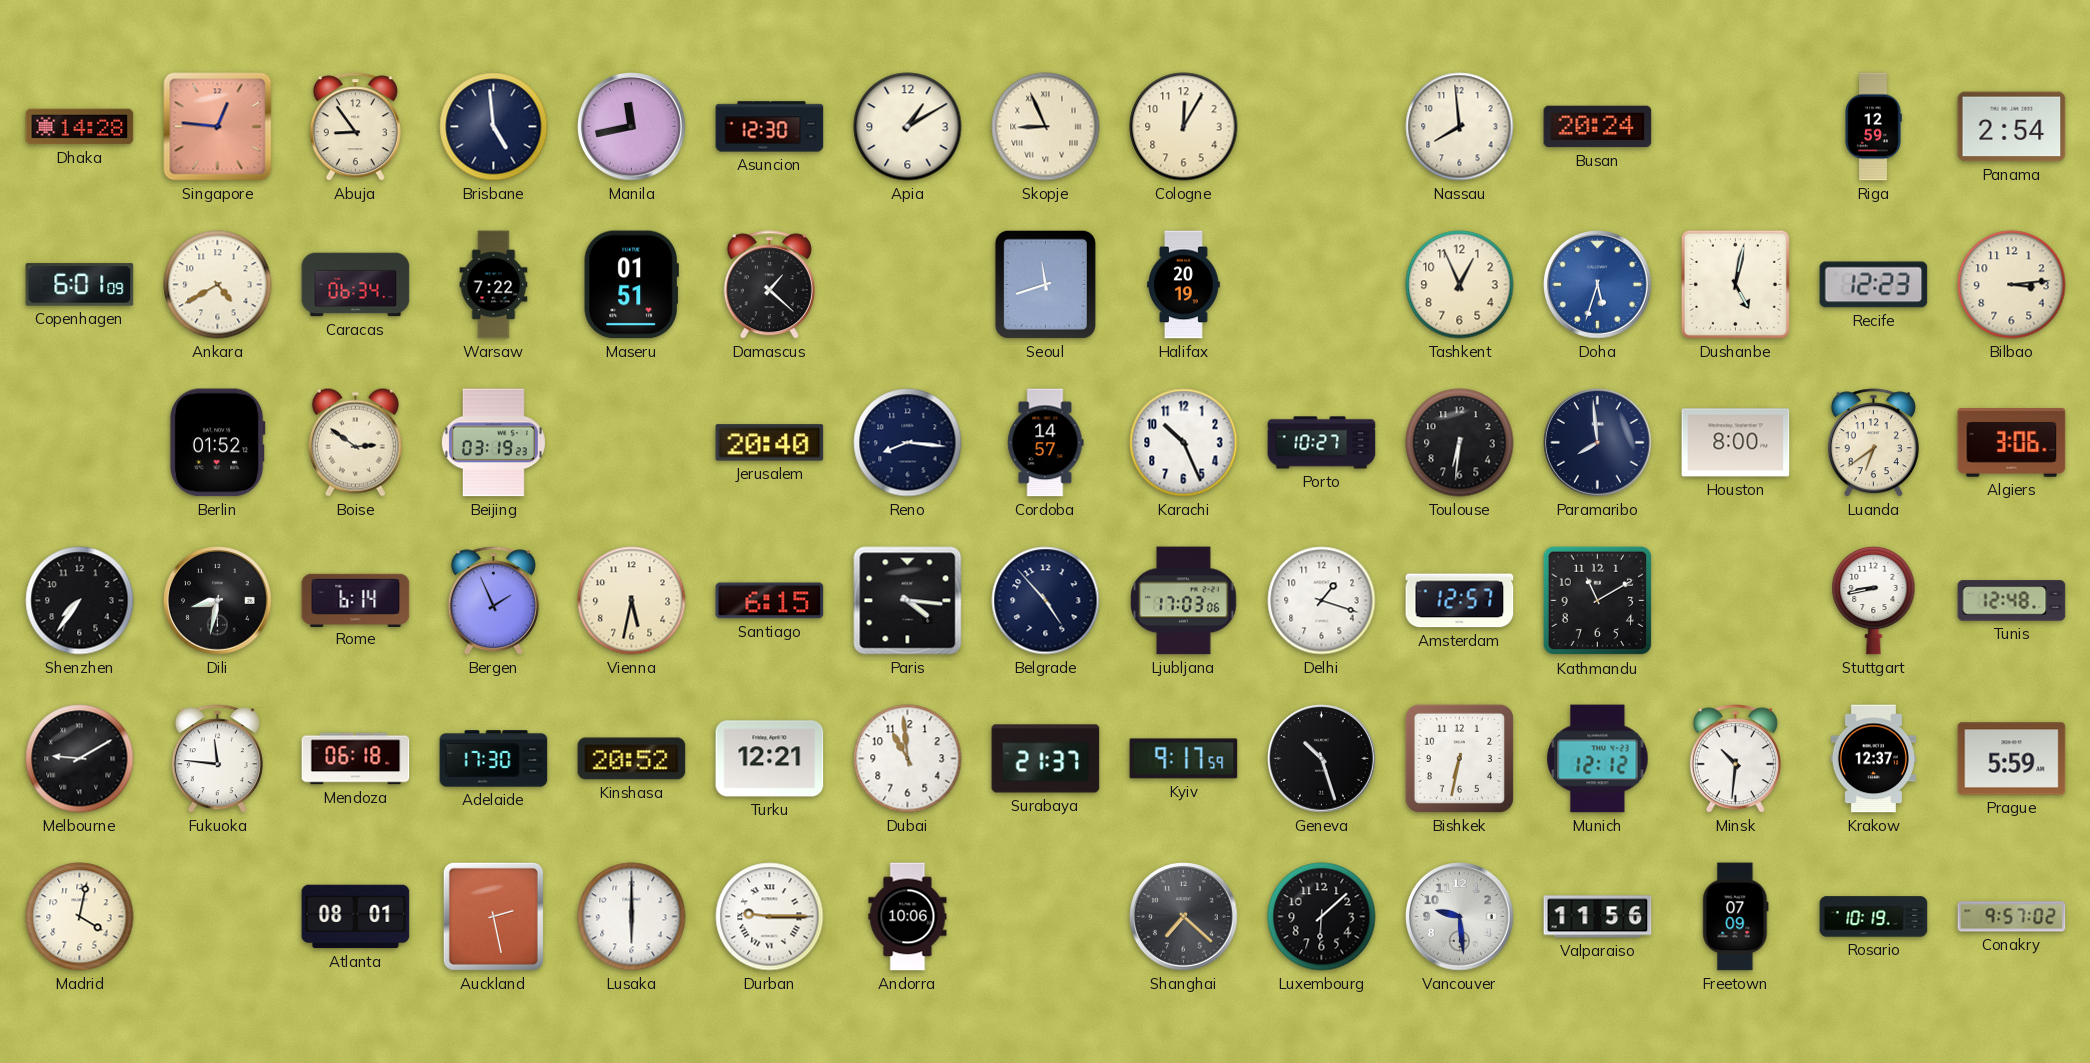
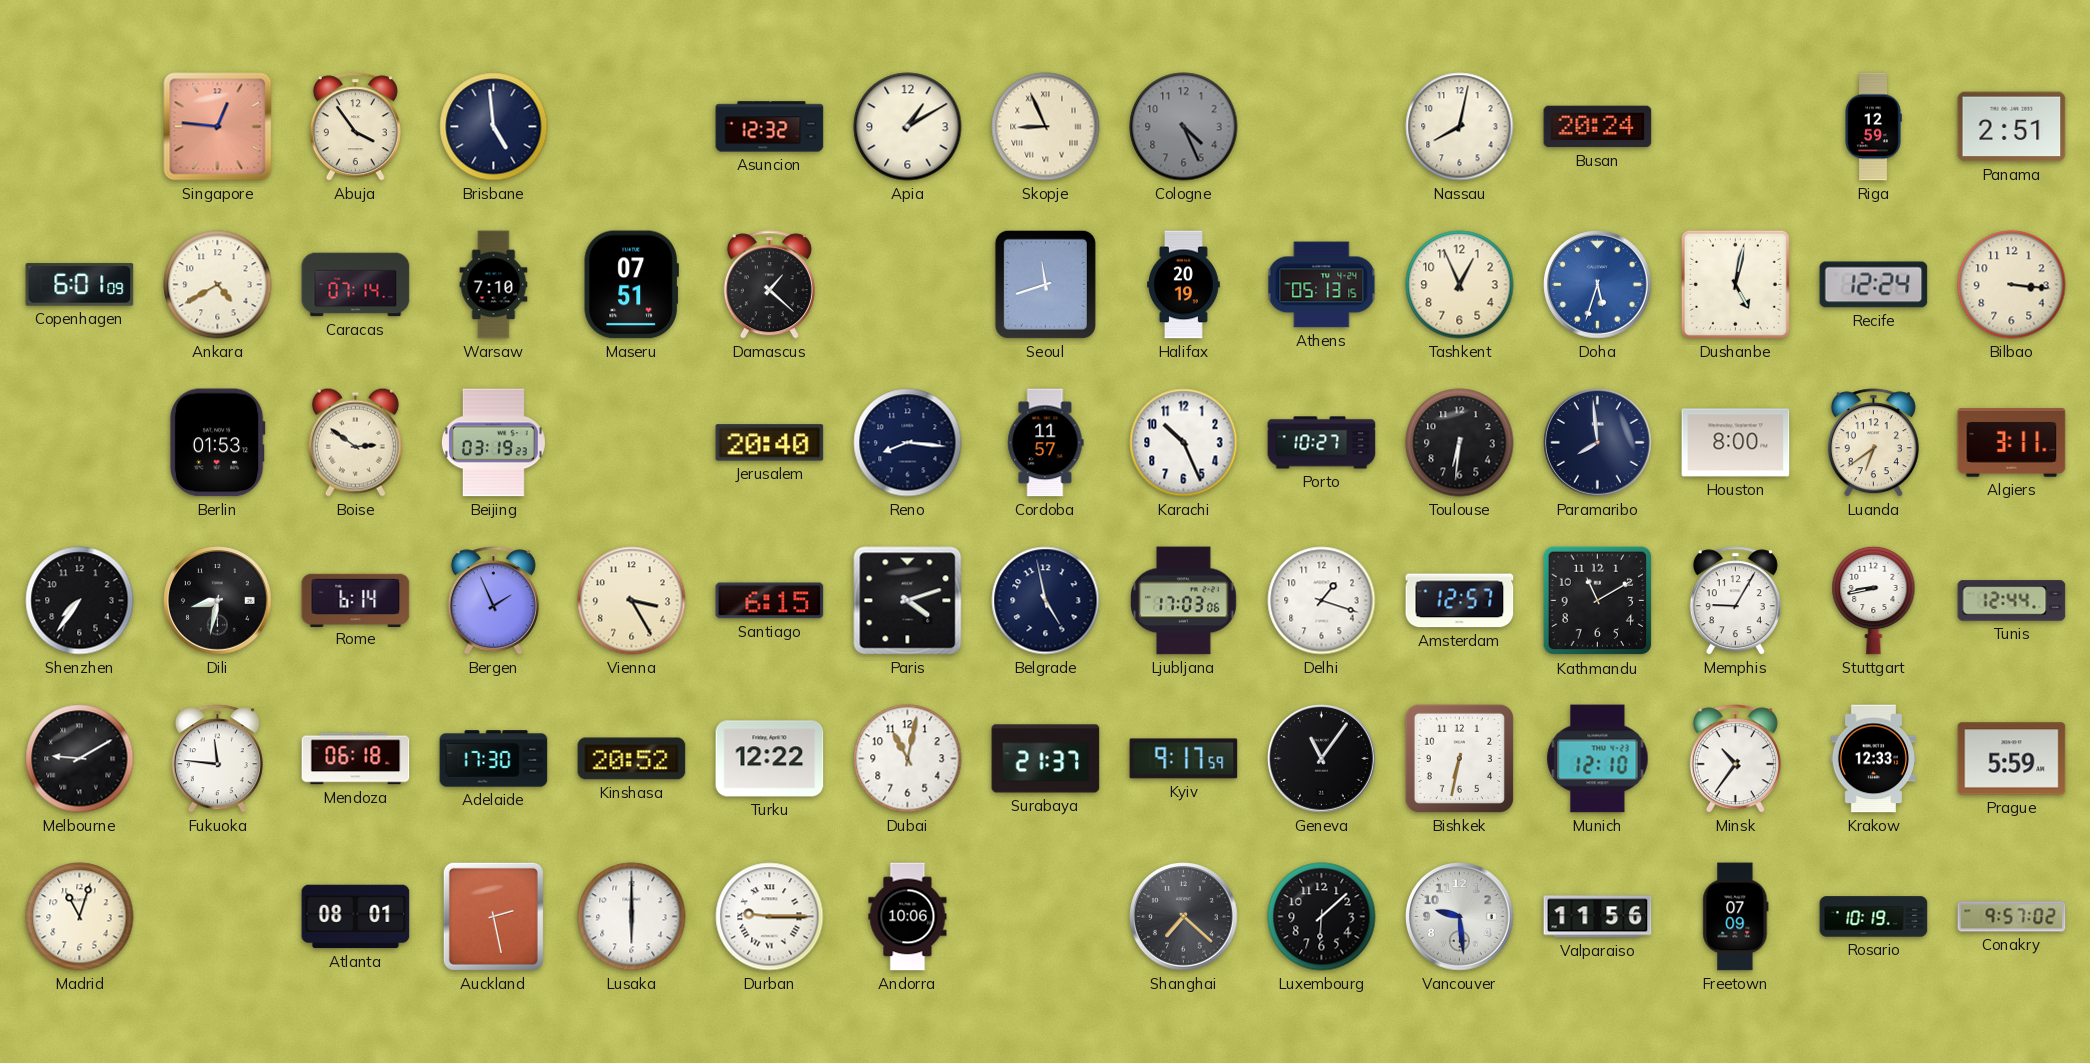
Dhaka: 14:28 -> none
Abuja: 8:54 -> 3:54
Manila: 11:43 -> none
Asuncion: 12:30 -> 12:32
Cologne: 12:05 -> 4:26
Cologne dial: cream -> grey
Nassau: 7:59 -> 8:02
Panama: 2:54 -> 2:51
Caracas: 06:34 -> 07:14
Warsaw: 7:22 -> 7:10
Maseru: 01:51 -> 07:51
Athens: none -> 05:13
Recife: 12:23 -> 12:24
Bilbao: 3:14 -> 3:16
Berlin: 01:52 -> 01:53
Cordoba: 14:57 -> 11:57
Algiers: 3:06 -> 3:11
Vienna: 5:32 -> 3:25
Paris: 4:16 -> 4:12
Belgrade: 4:53 -> 4:58
Memphis: none -> 9:05
Tunis: 12:48 -> 12:44
Turku: 12:21 -> 12:22
Dubai: 10:59 -> 11:02
Geneva: 10:27 -> 11:06
Munich: 12:12 -> 12:10
Minsk: 10:31 -> 10:36
Krakow: 12:37 -> 12:33
Madrid: 4:02 -> 11:03
